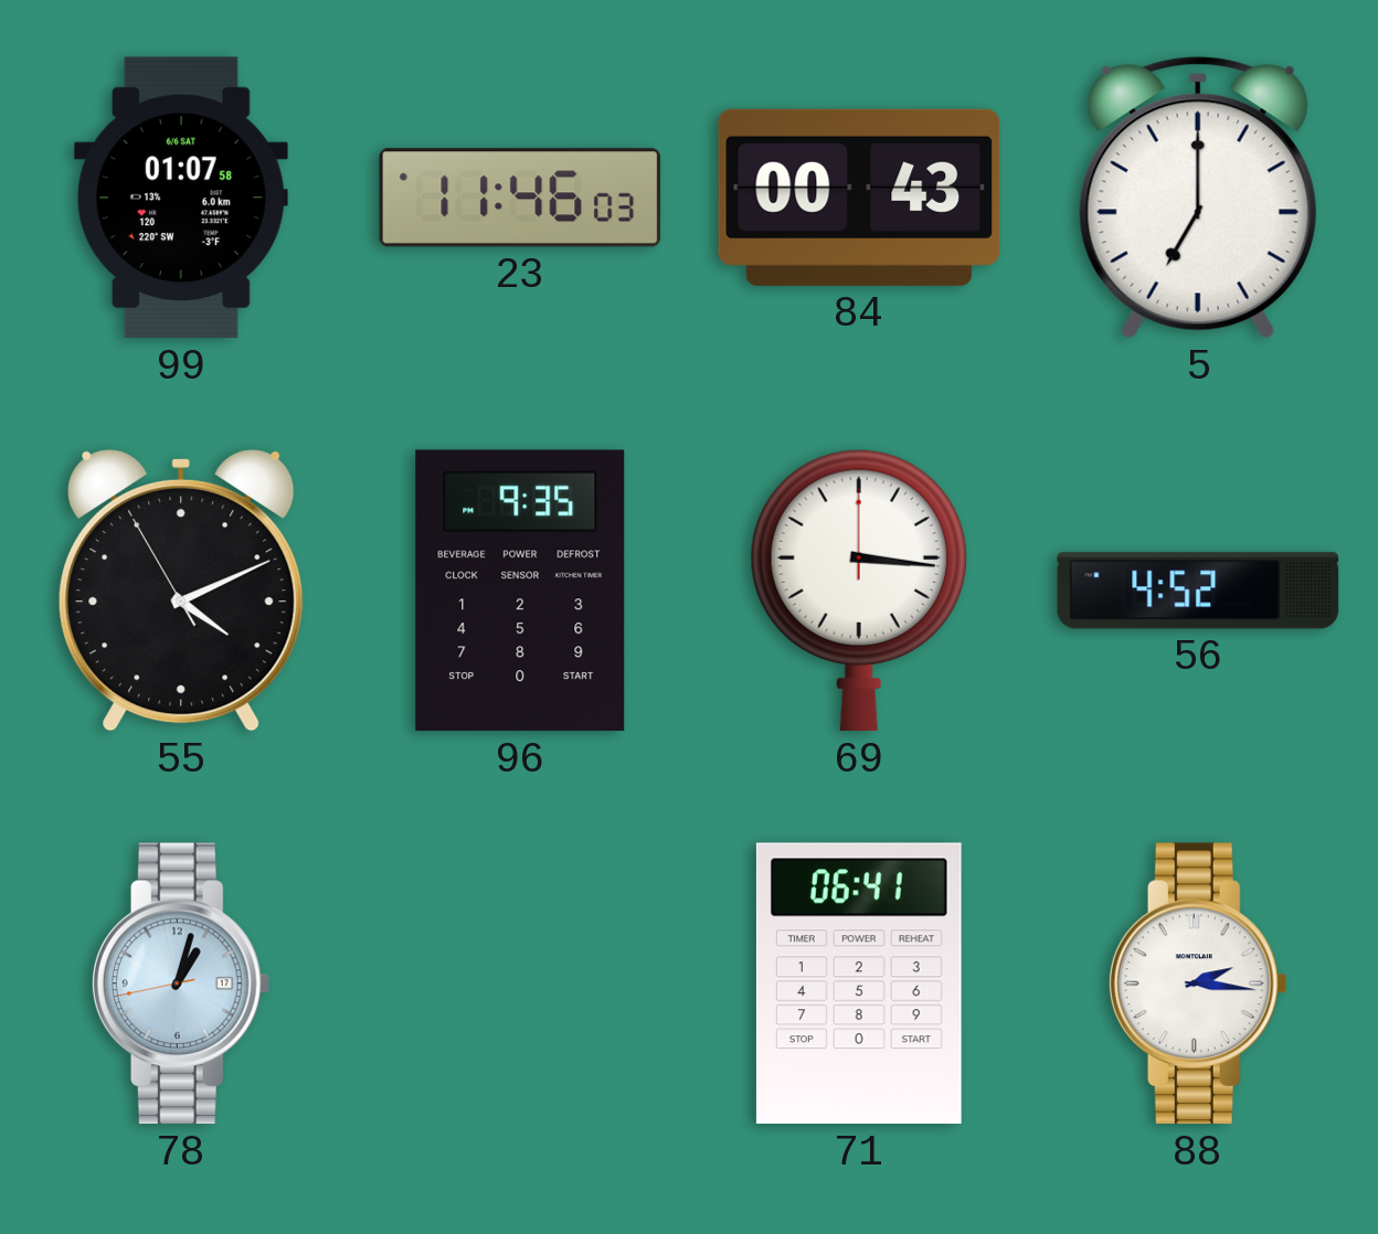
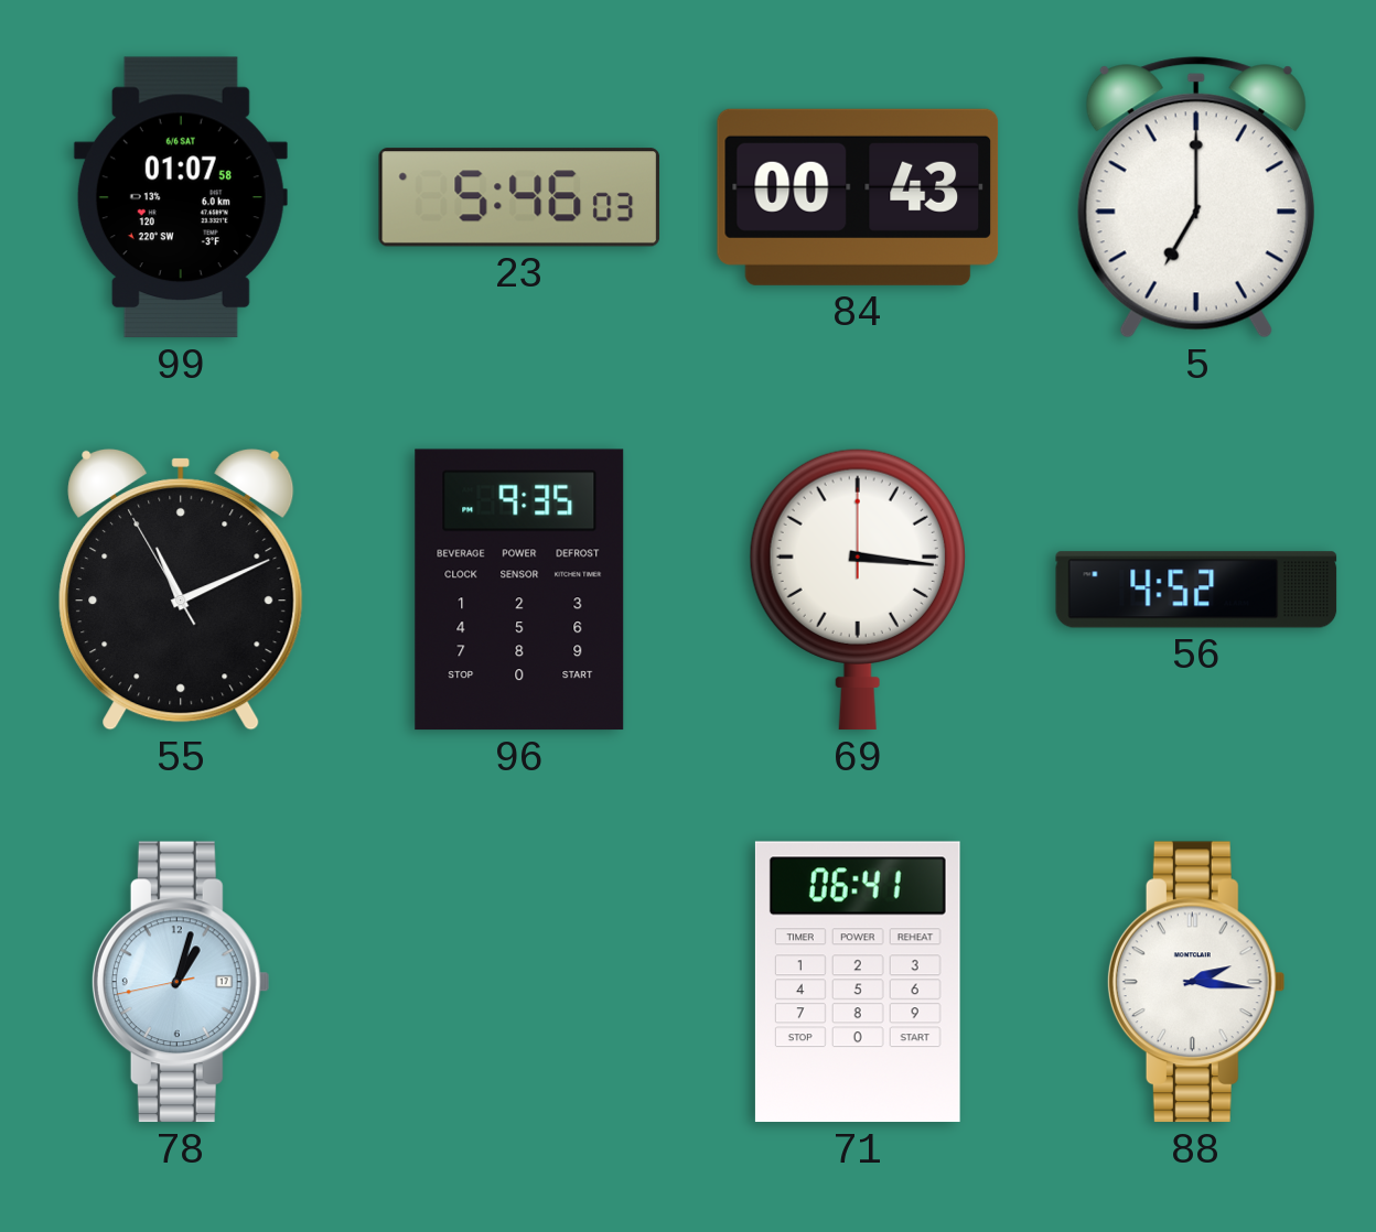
23: 11:46 -> 5:46
55: 4:10 -> 11:10
